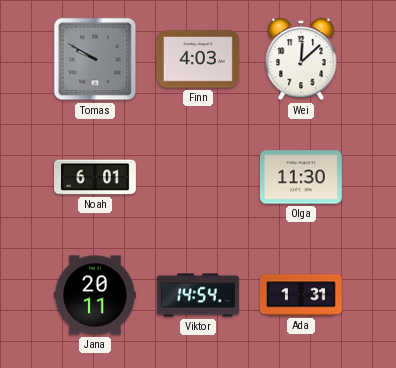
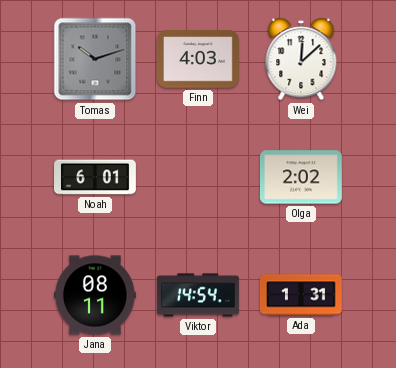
Tomas: 9:50 -> 10:12
Olga: 11:30 -> 2:02
Jana: 20:11 -> 08:11
